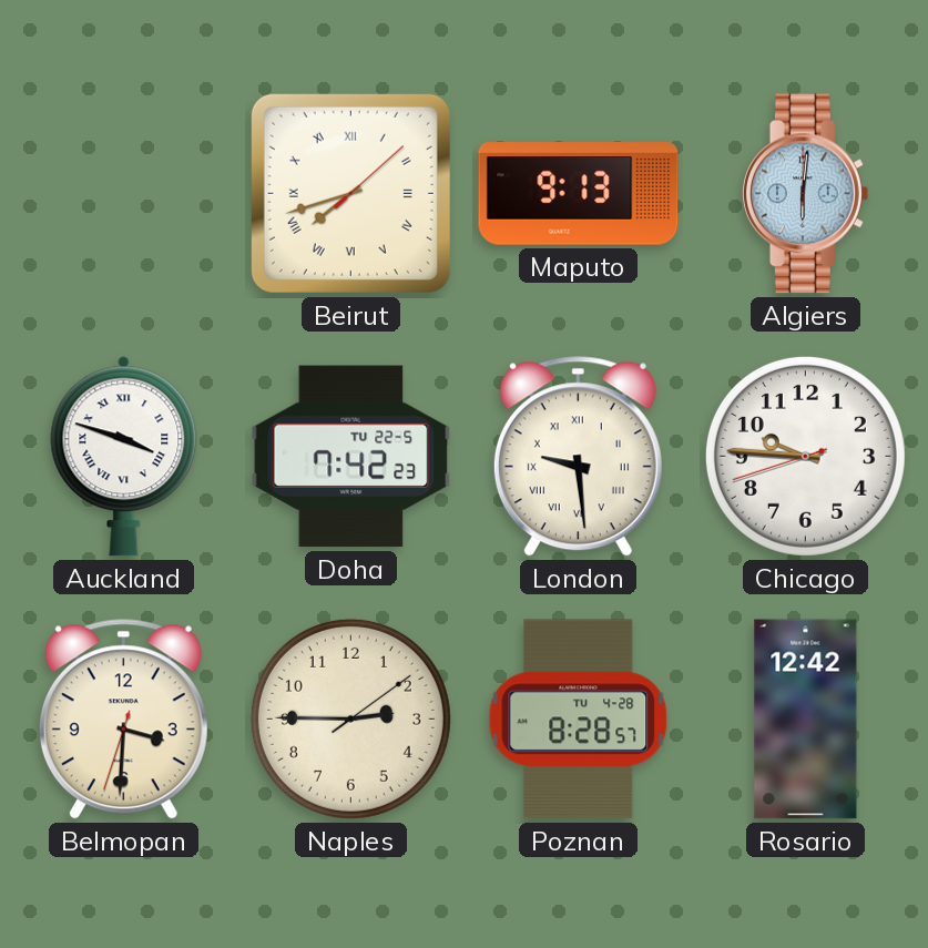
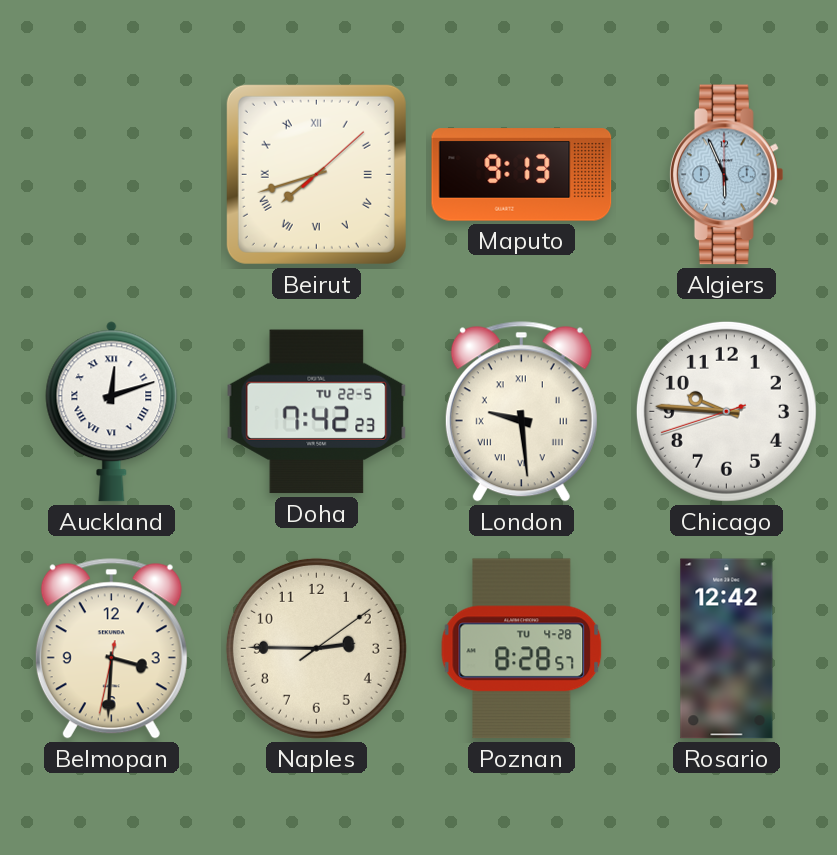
Algiers: 6:01 -> 5:56
Auckland: 3:48 -> 12:12
Belmopan: 3:30:33 -> 3:30:32
